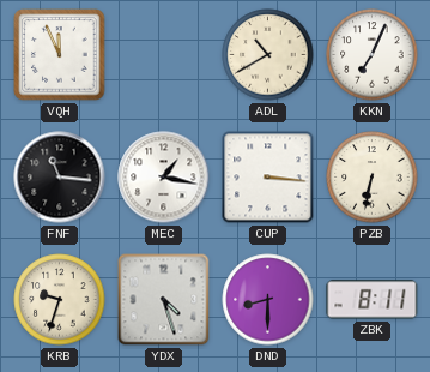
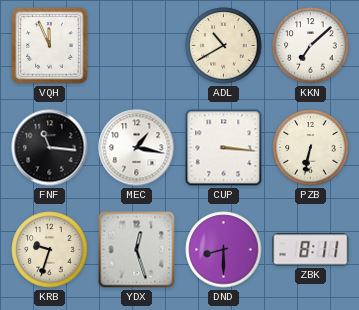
KKN: 7:04 -> 7:08
YDX: 4:27 -> 12:27
